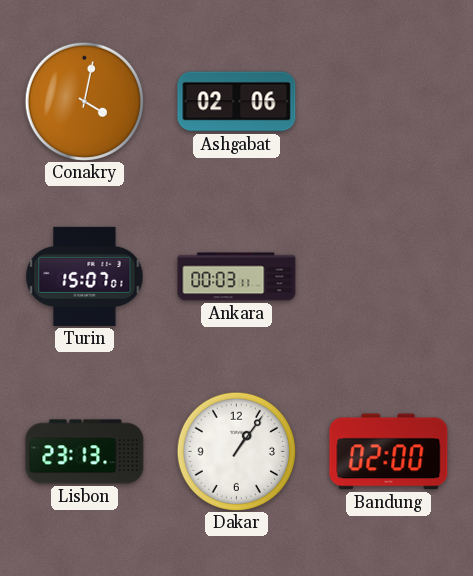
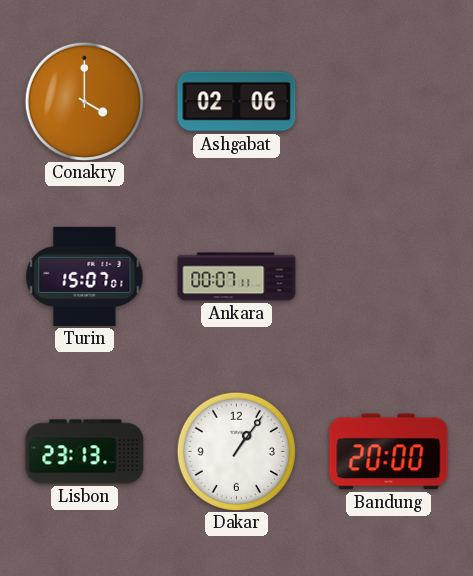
Conakry: 4:02 -> 4:00
Ankara: 00:03 -> 00:07
Bandung: 02:00 -> 20:00
